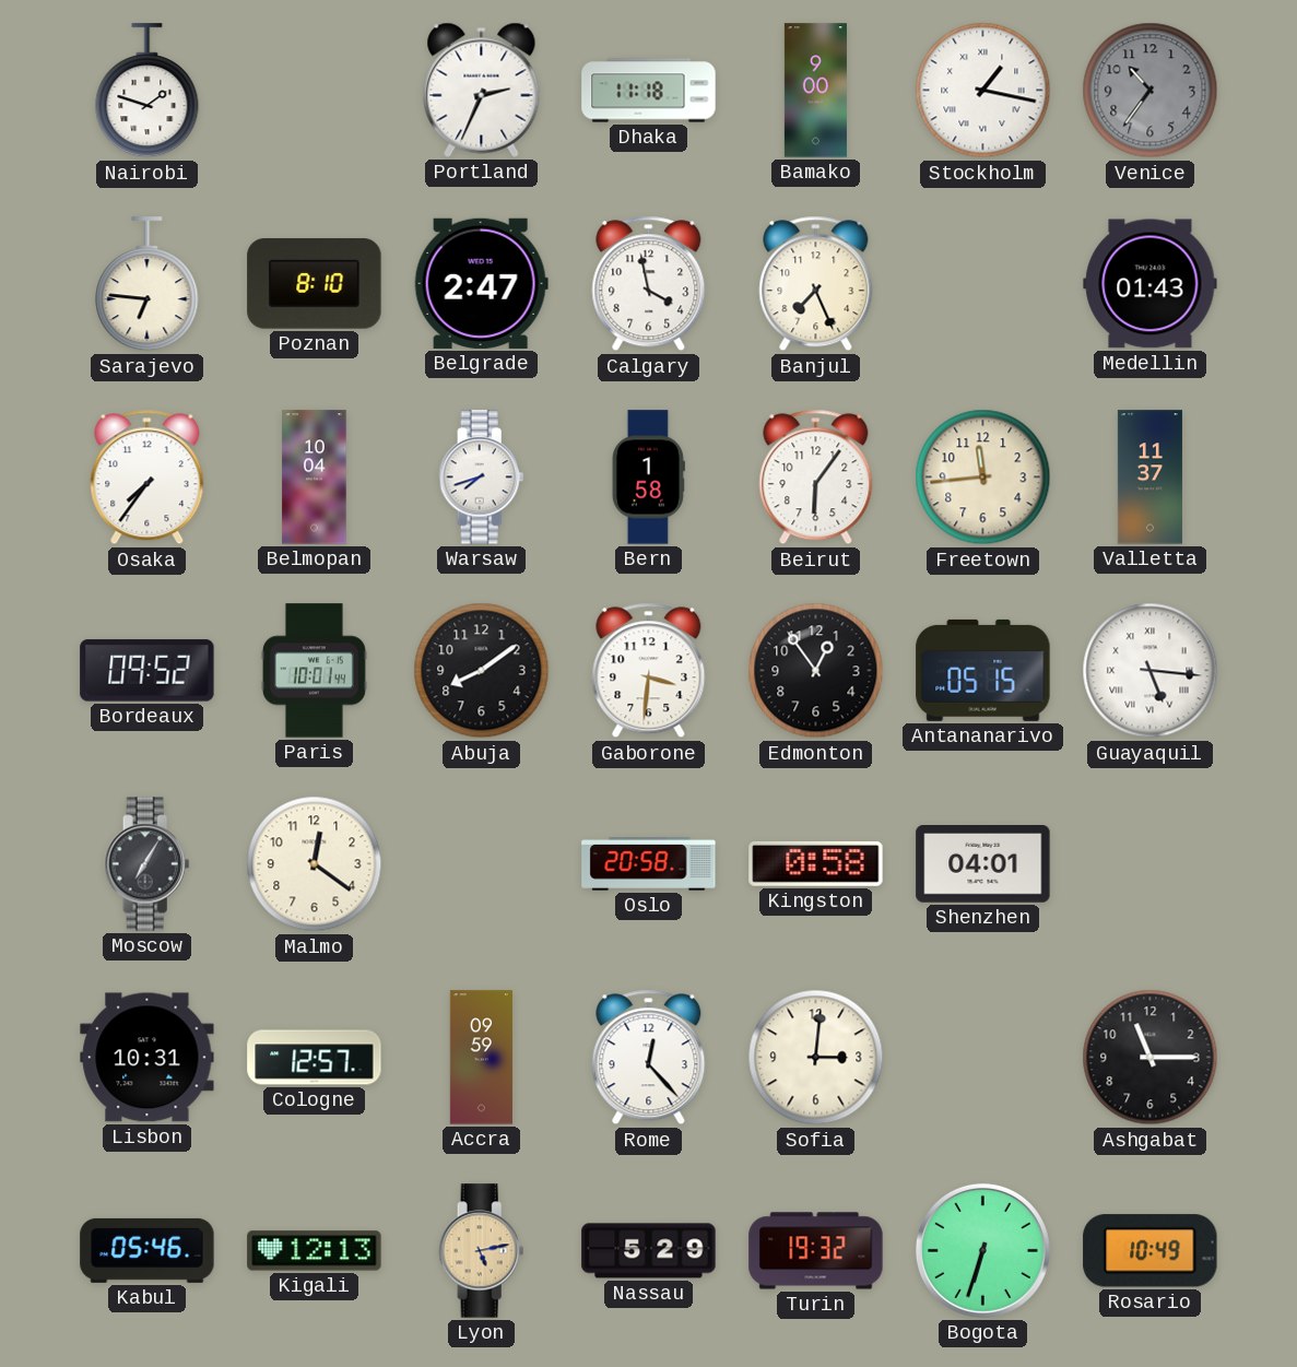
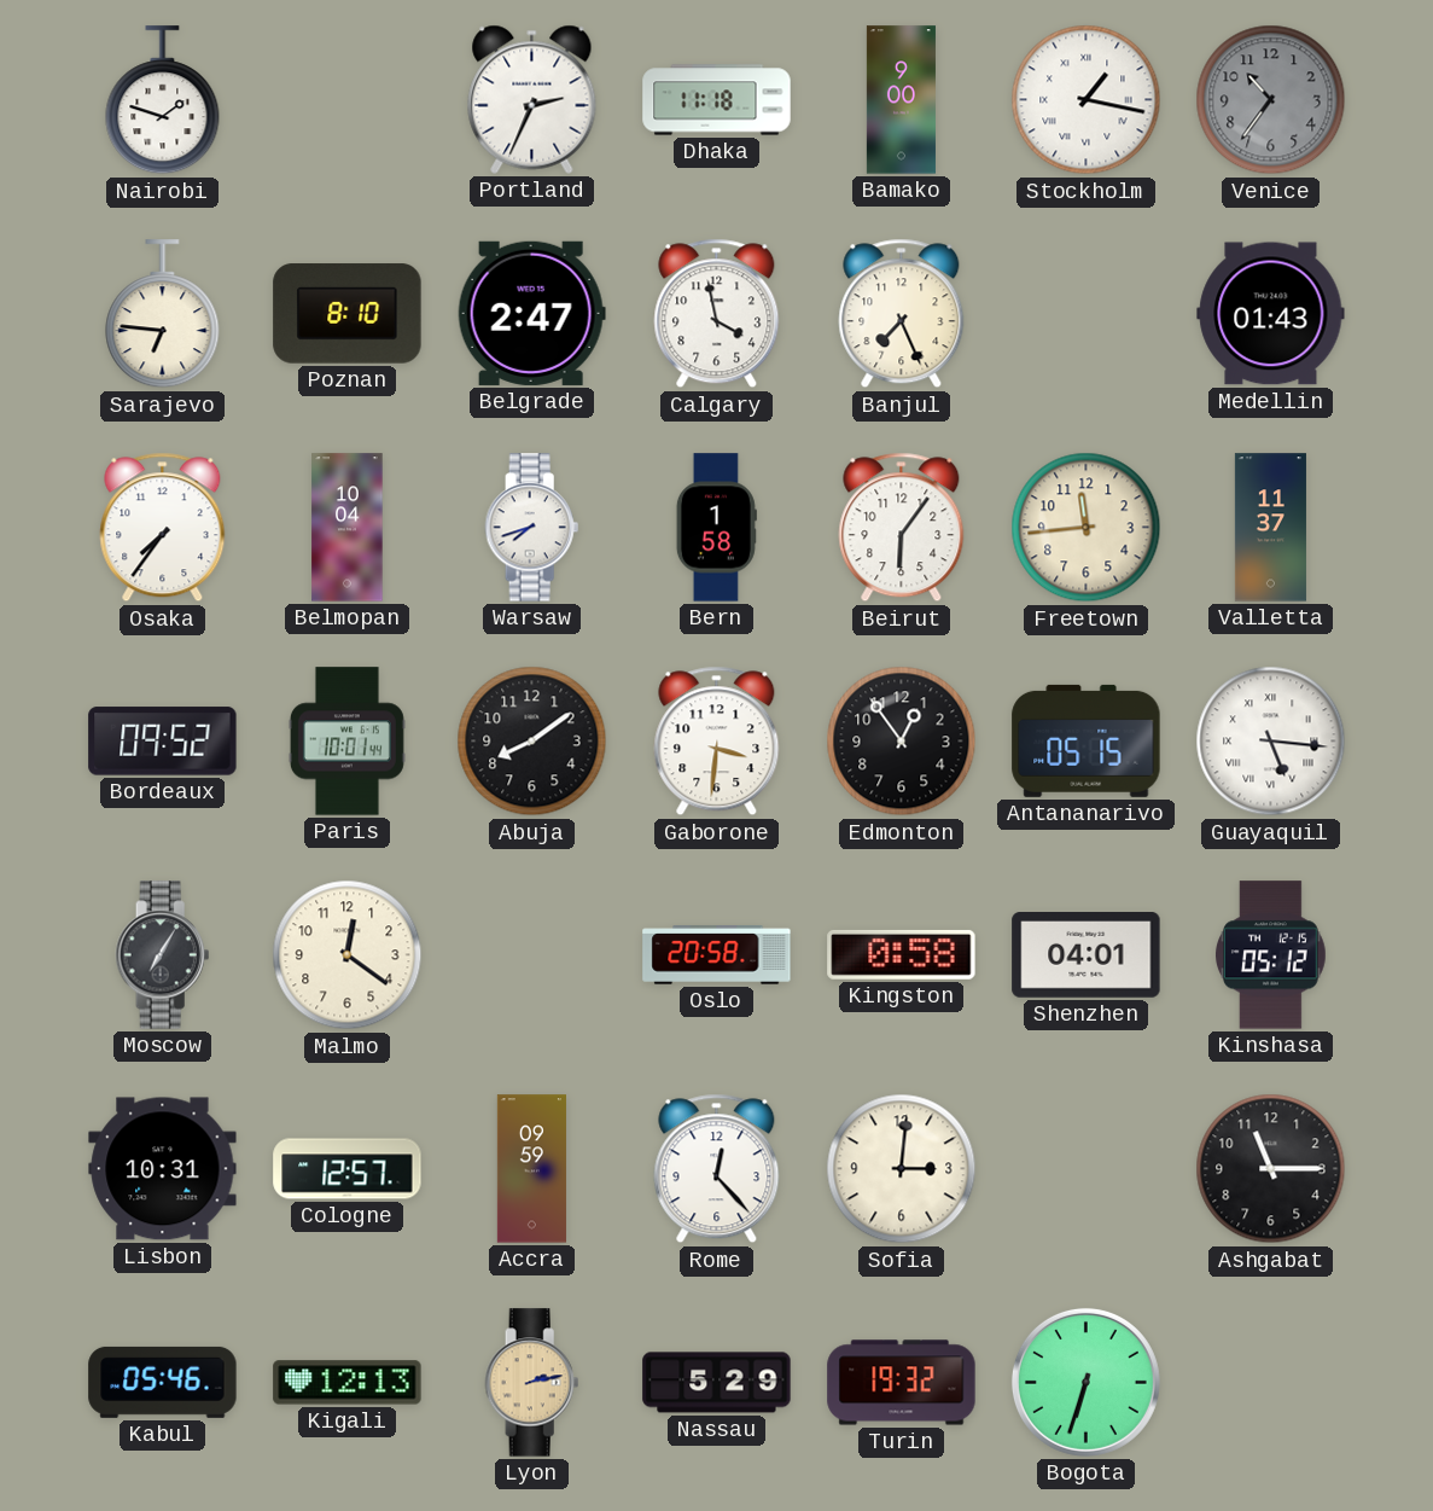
Kinshasa: none -> 05:12
Lyon: 5:13 -> 2:13
Rosario: 10:49 -> none
